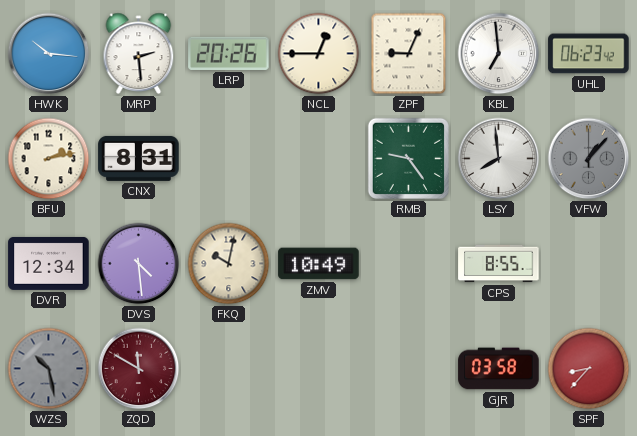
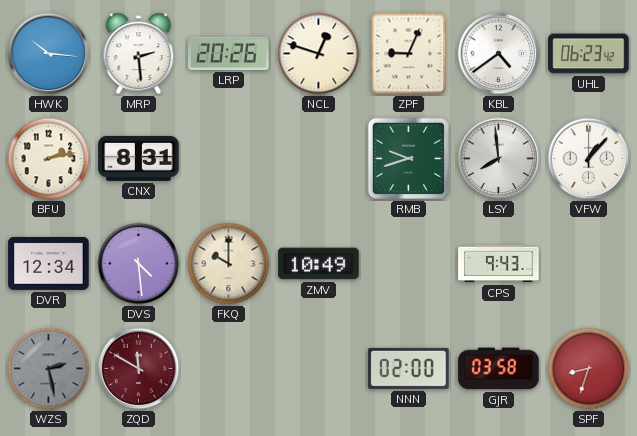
NCL: 12:45 -> 12:48
KBL: 6:59 -> 4:39
RMB: 9:24 -> 9:42
VFW dial: grey -> white
FKQ: 10:02 -> 10:00
CPS: 8:55 -> 9:43
WZS: 10:28 -> 2:28
NNN: none -> 02:00
SPF: 8:37 -> 8:33
